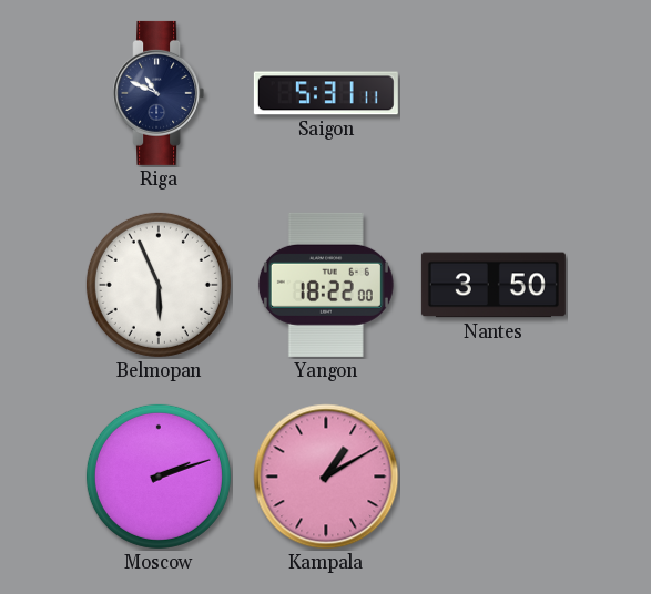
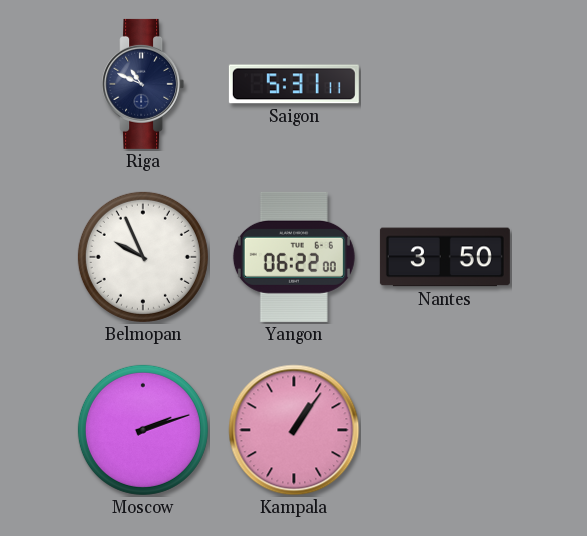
Belmopan: 5:56 -> 9:56
Yangon: 18:22 -> 06:22
Kampala: 1:10 -> 1:06
